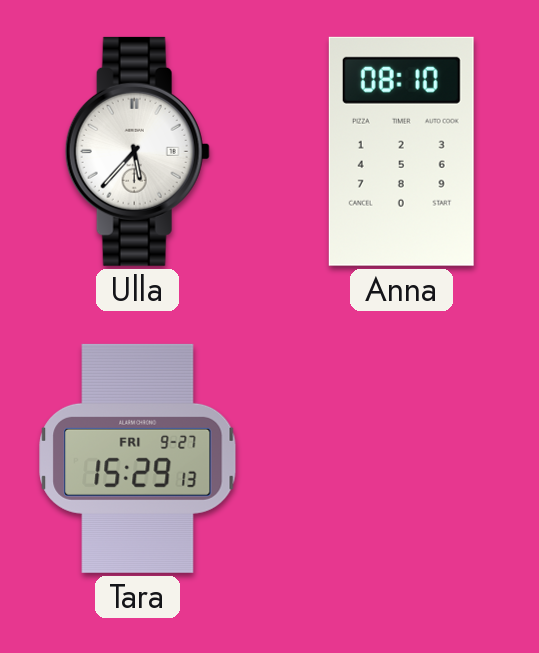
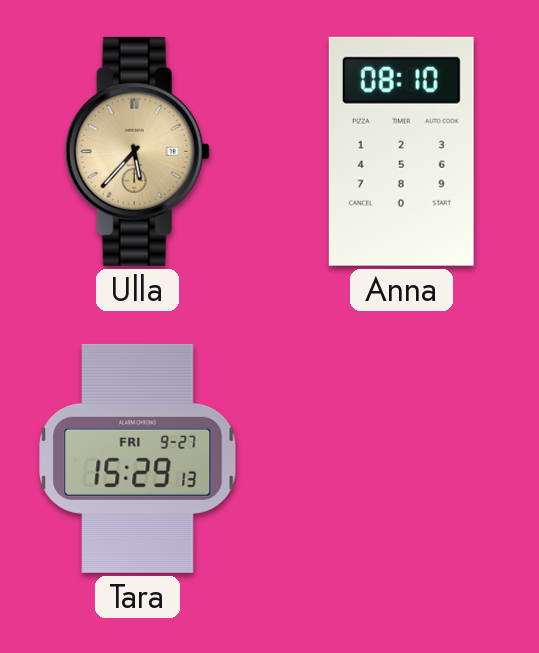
Ulla dial: white -> champagne
